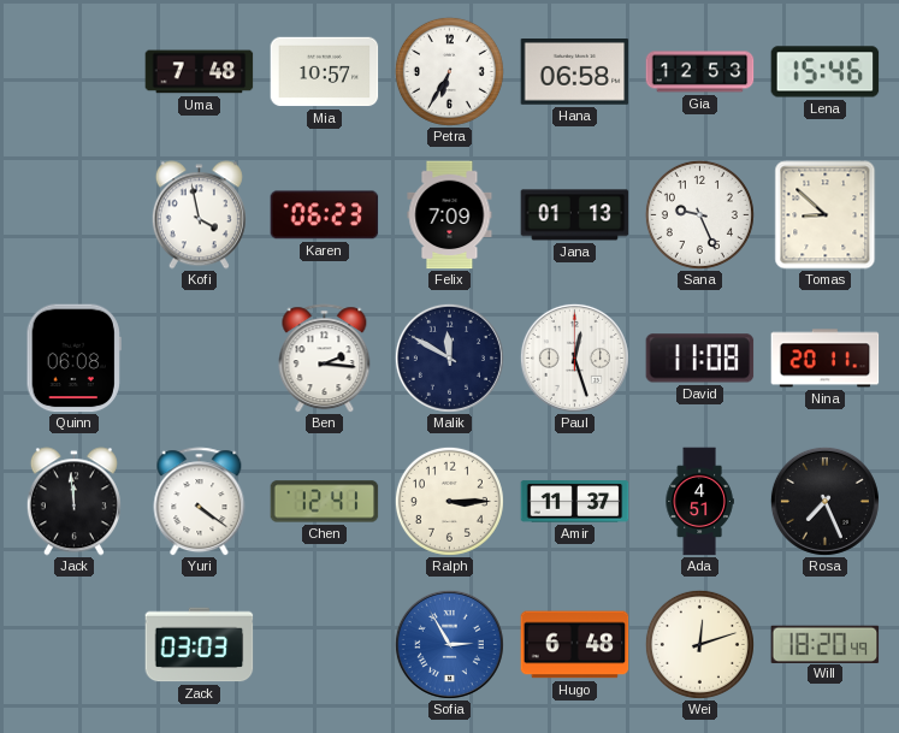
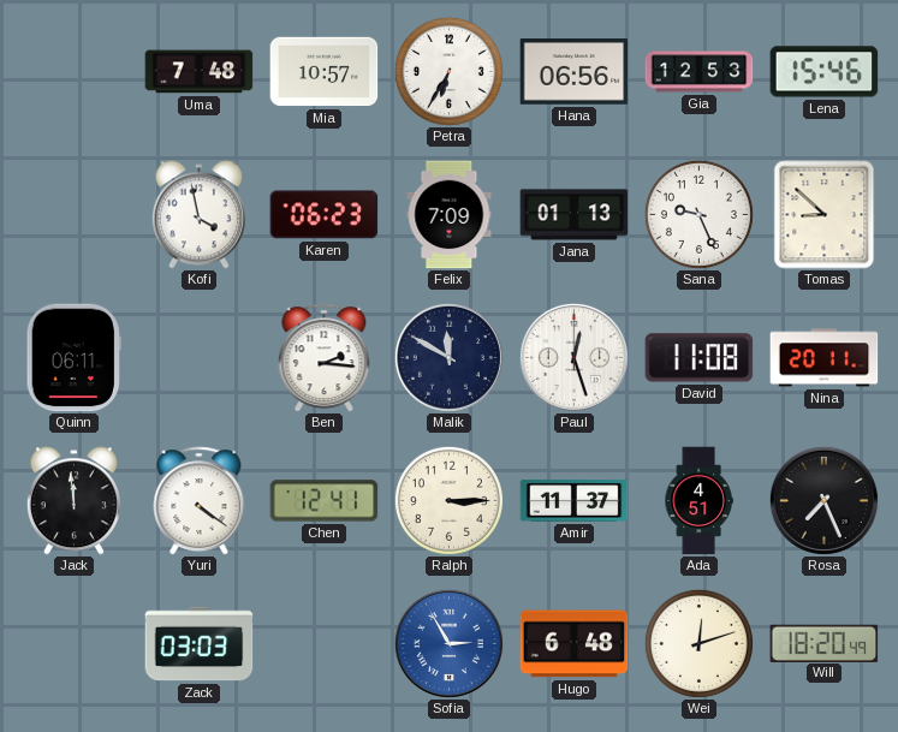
Hana: 06:58 -> 06:56
Quinn: 06:08 -> 06:11
